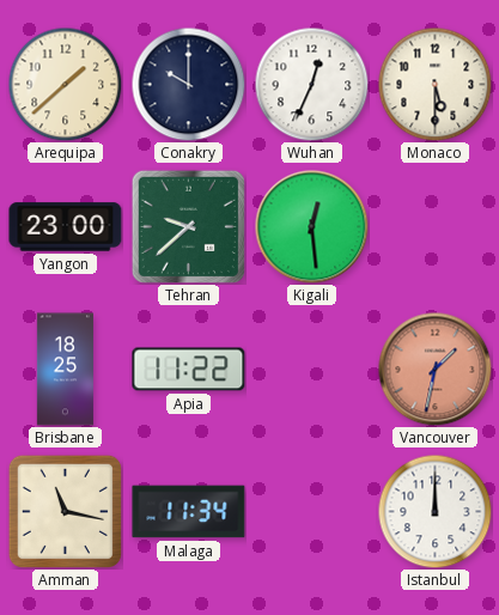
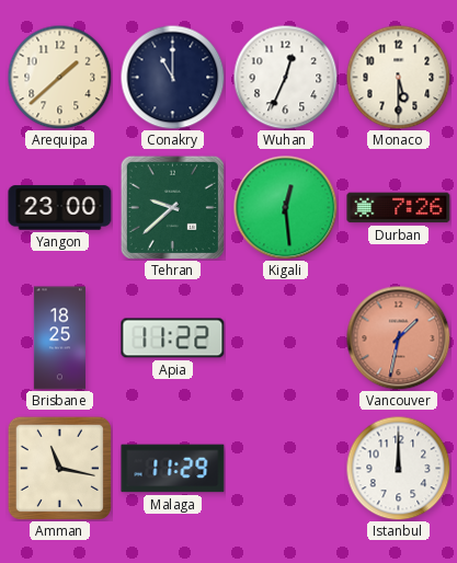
Conakry: 10:00 -> 11:00
Durban: none -> 7:26
Malaga: 11:34 -> 11:29
